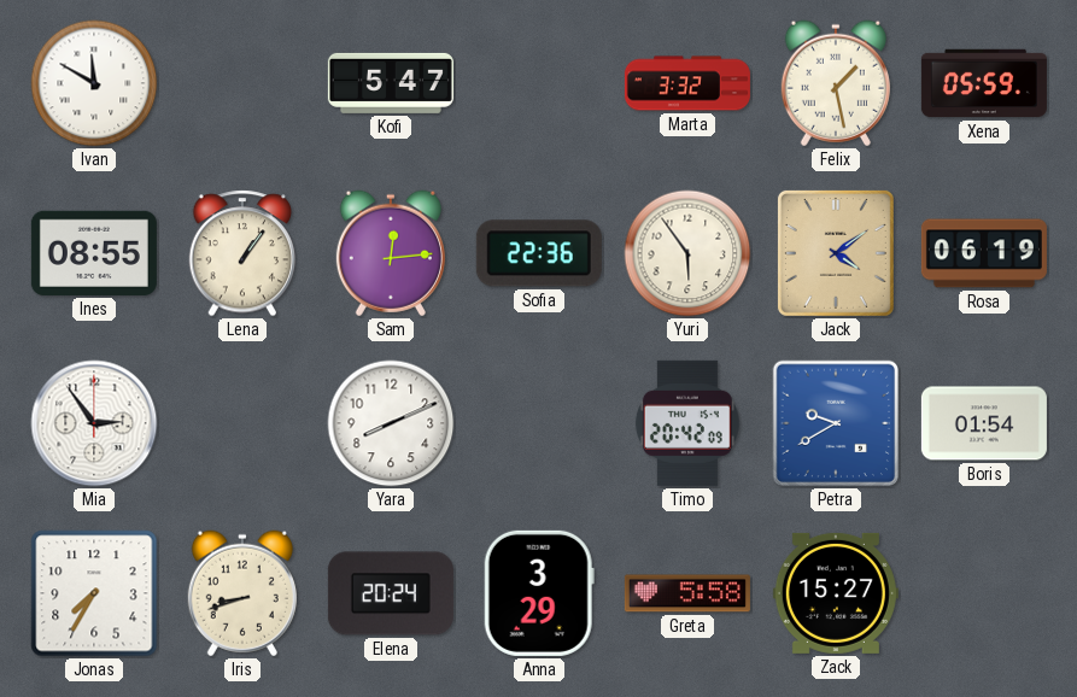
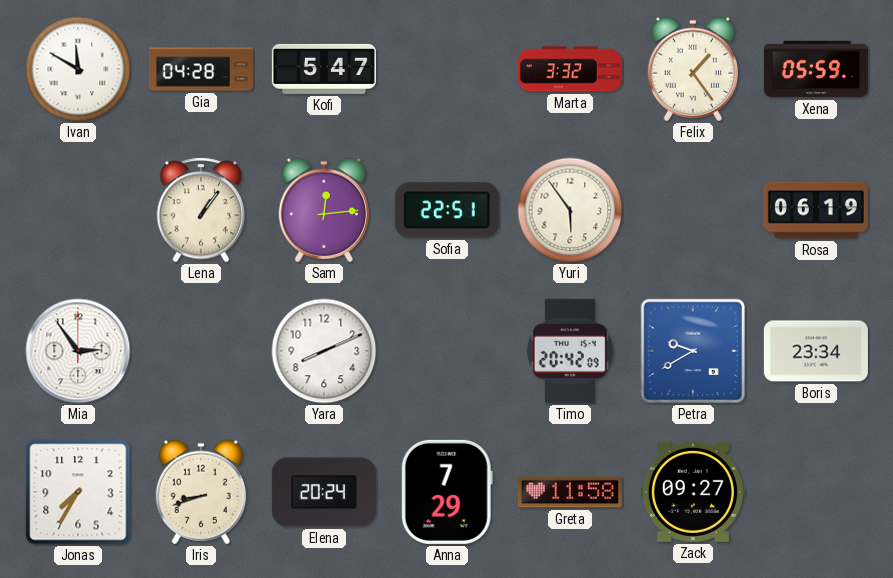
Gia: none -> 04:28
Felix: 1:28 -> 1:24
Ines: 08:55 -> none
Sofia: 22:36 -> 22:51
Jack: 4:09 -> none
Boris: 01:54 -> 23:34
Anna: 3:29 -> 7:29
Greta: 5:58 -> 11:58
Zack: 15:27 -> 09:27
